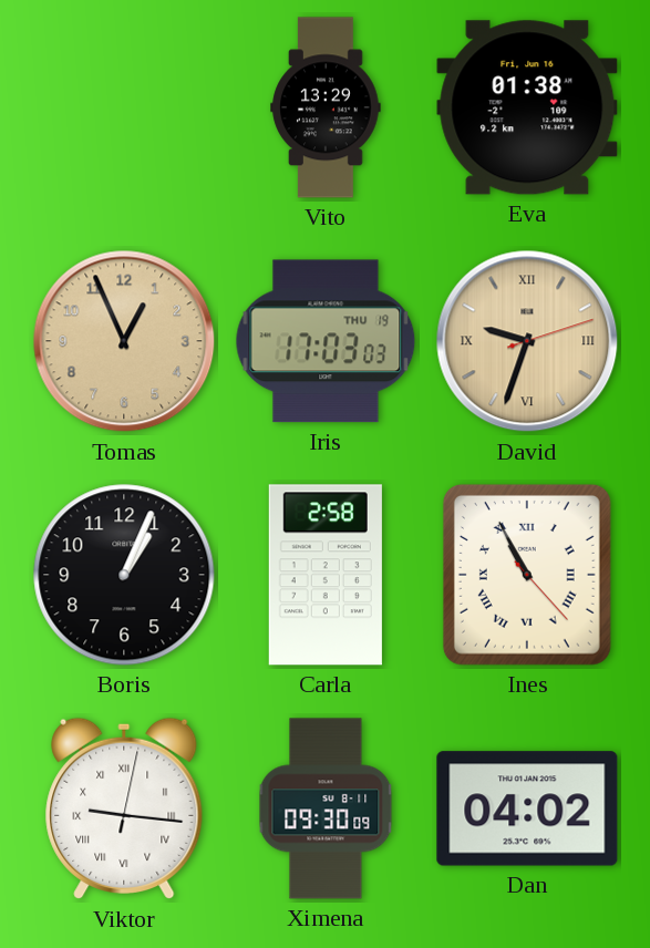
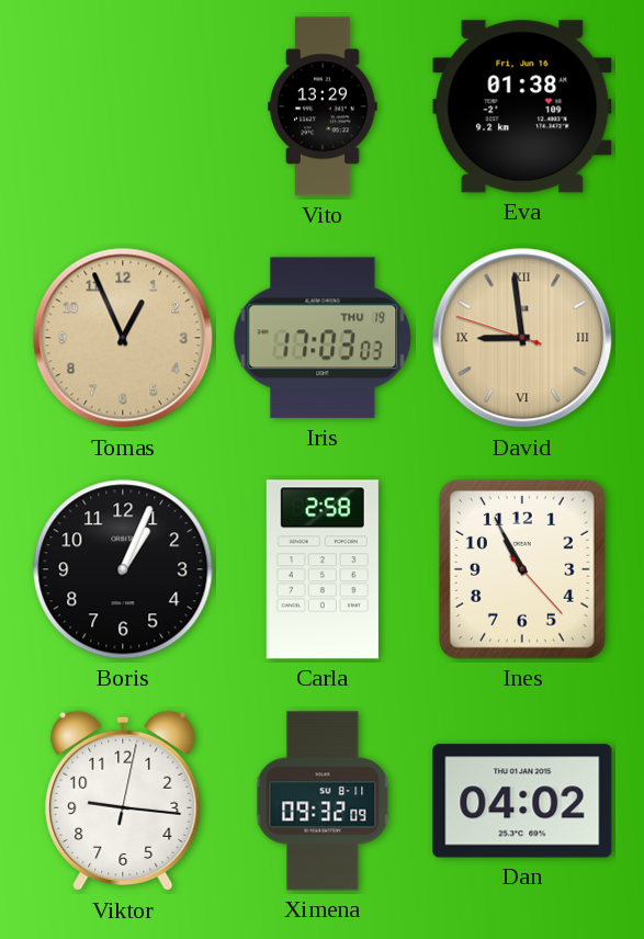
David: 9:33 -> 8:58
Ines numerals: Roman -> Arabic
Viktor numerals: Roman -> Arabic
Ximena: 09:30 -> 09:32
